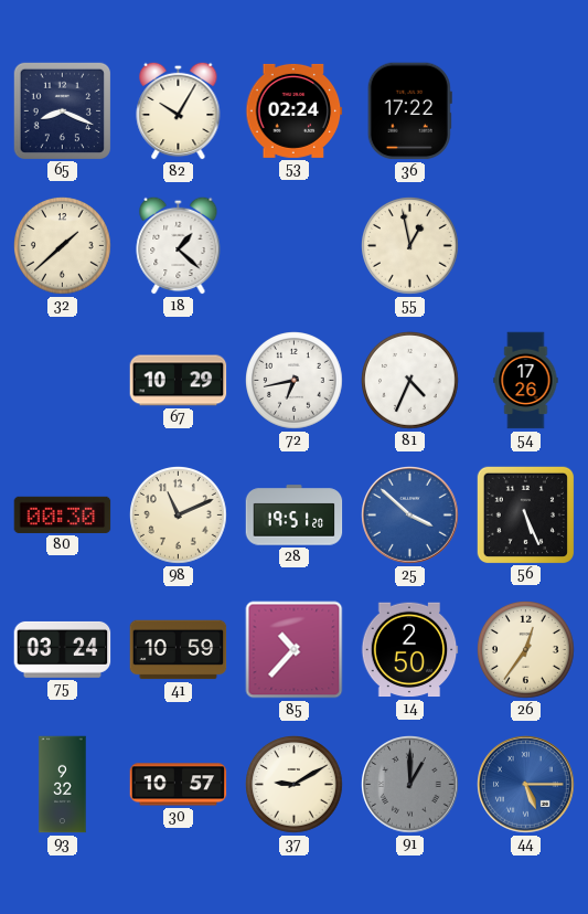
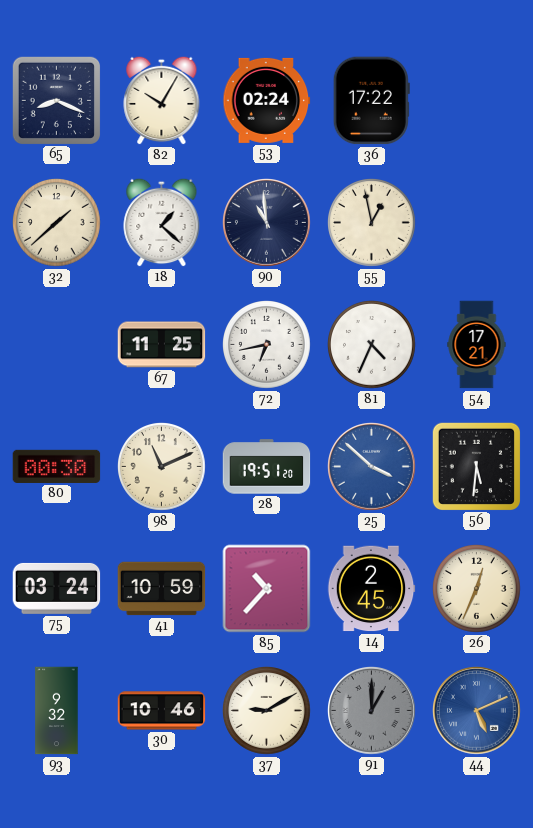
90: none -> 10:59
67: 10:29 -> 11:25
54: 17:26 -> 17:21
56: 5:26 -> 5:31
14: 2:50 -> 2:45
26: 12:36 -> 12:34
30: 10:57 -> 10:46
44: 5:15 -> 5:11
